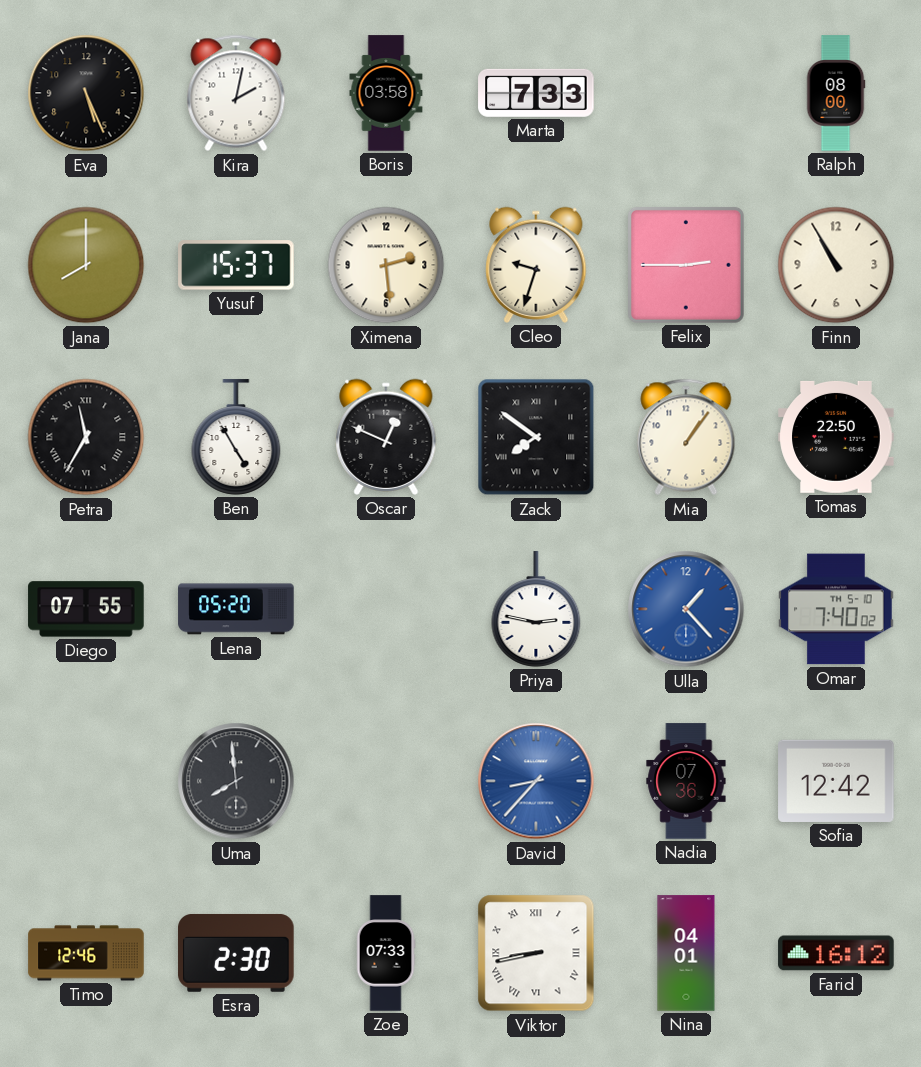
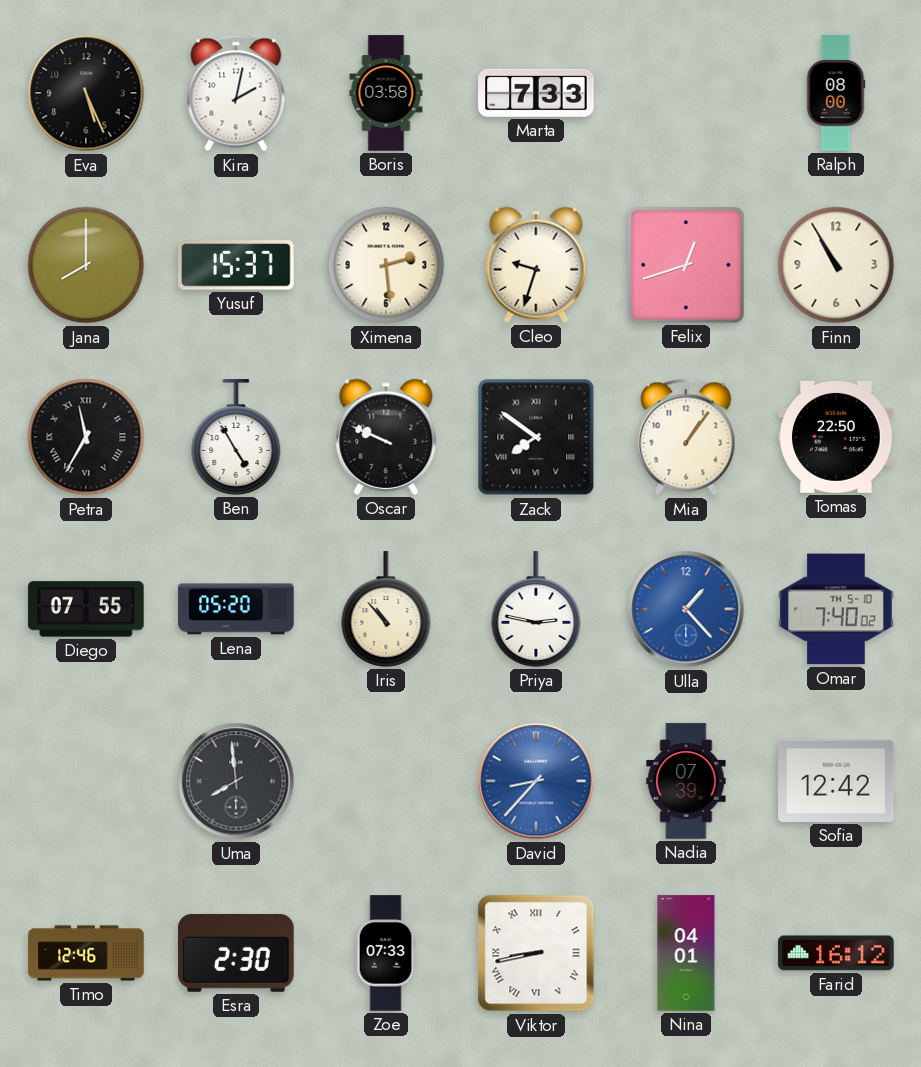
Felix: 2:45 -> 12:42
Oscar: 12:49 -> 9:49
Iris: none -> 10:53
Nadia: 07:36 -> 07:39
